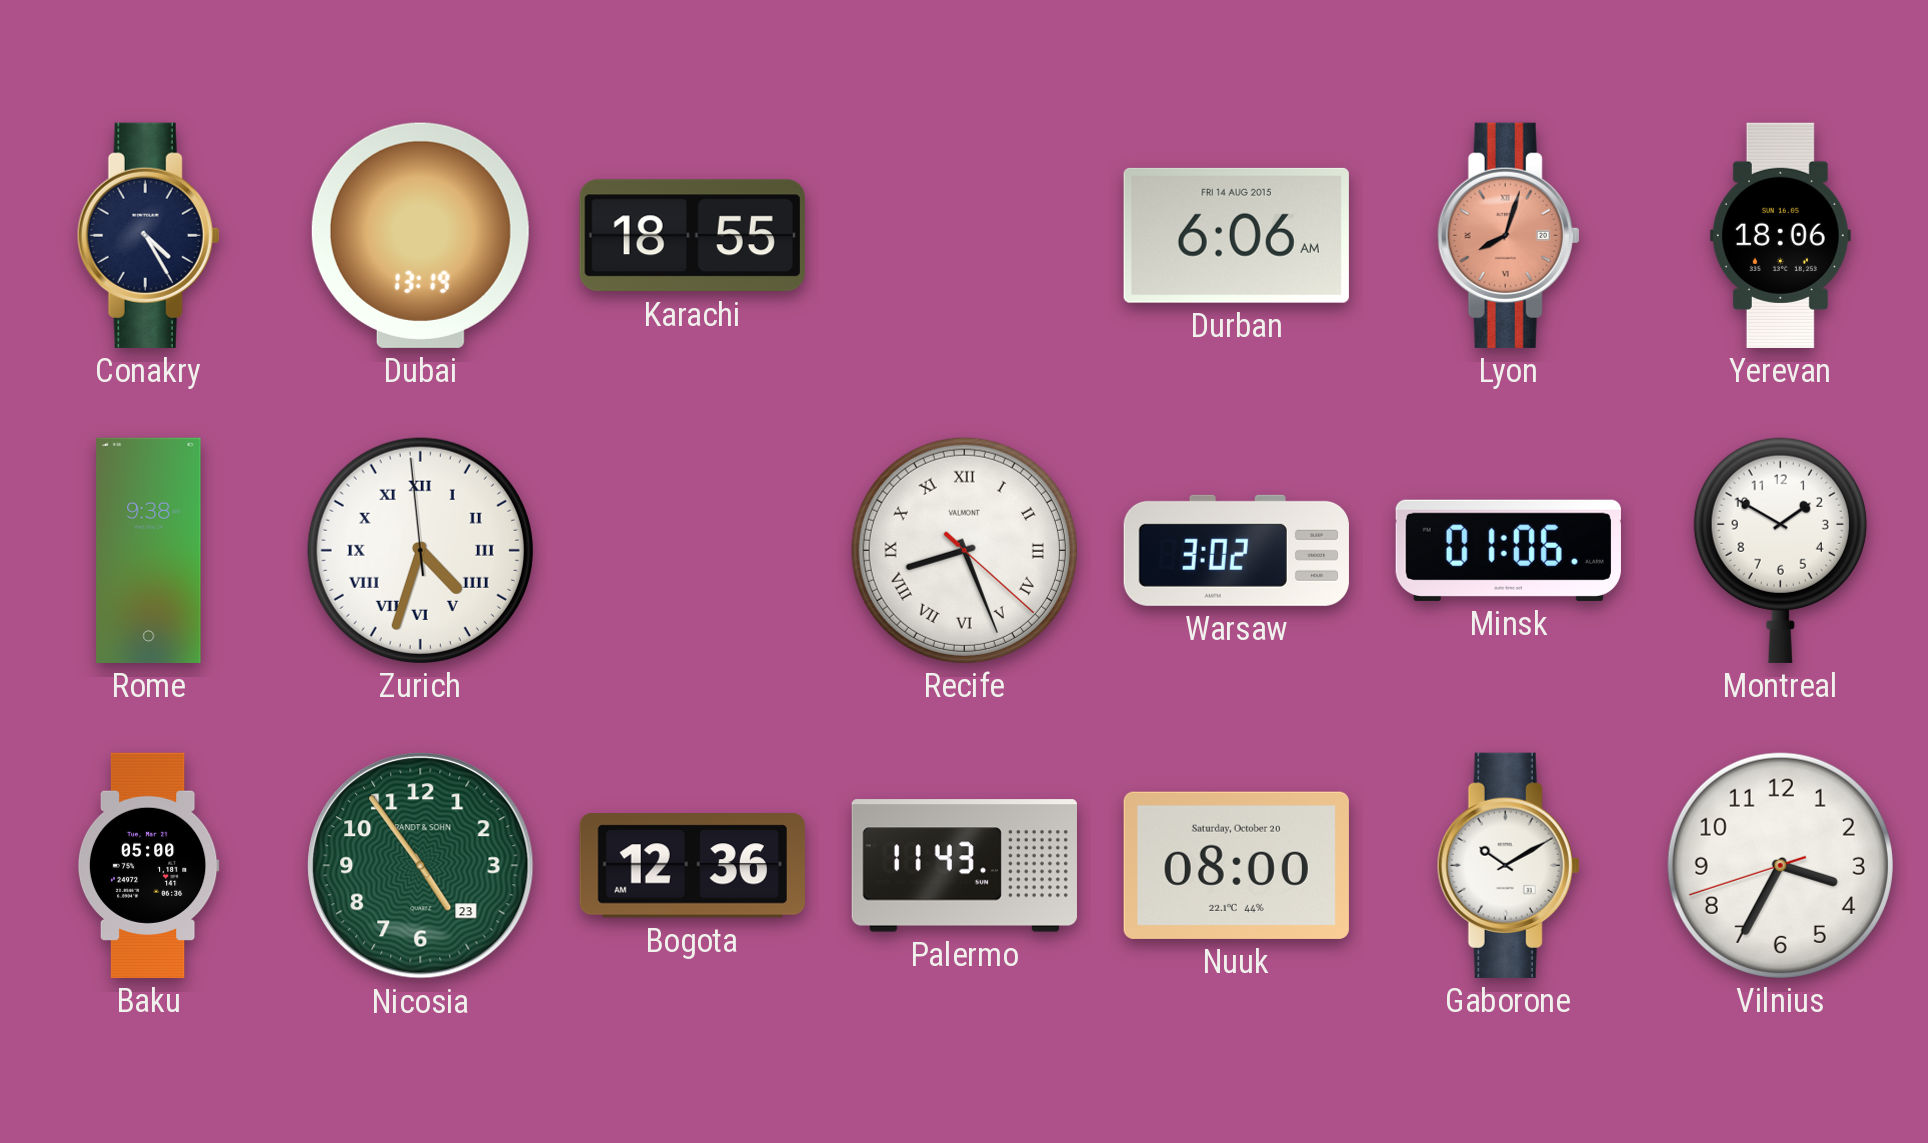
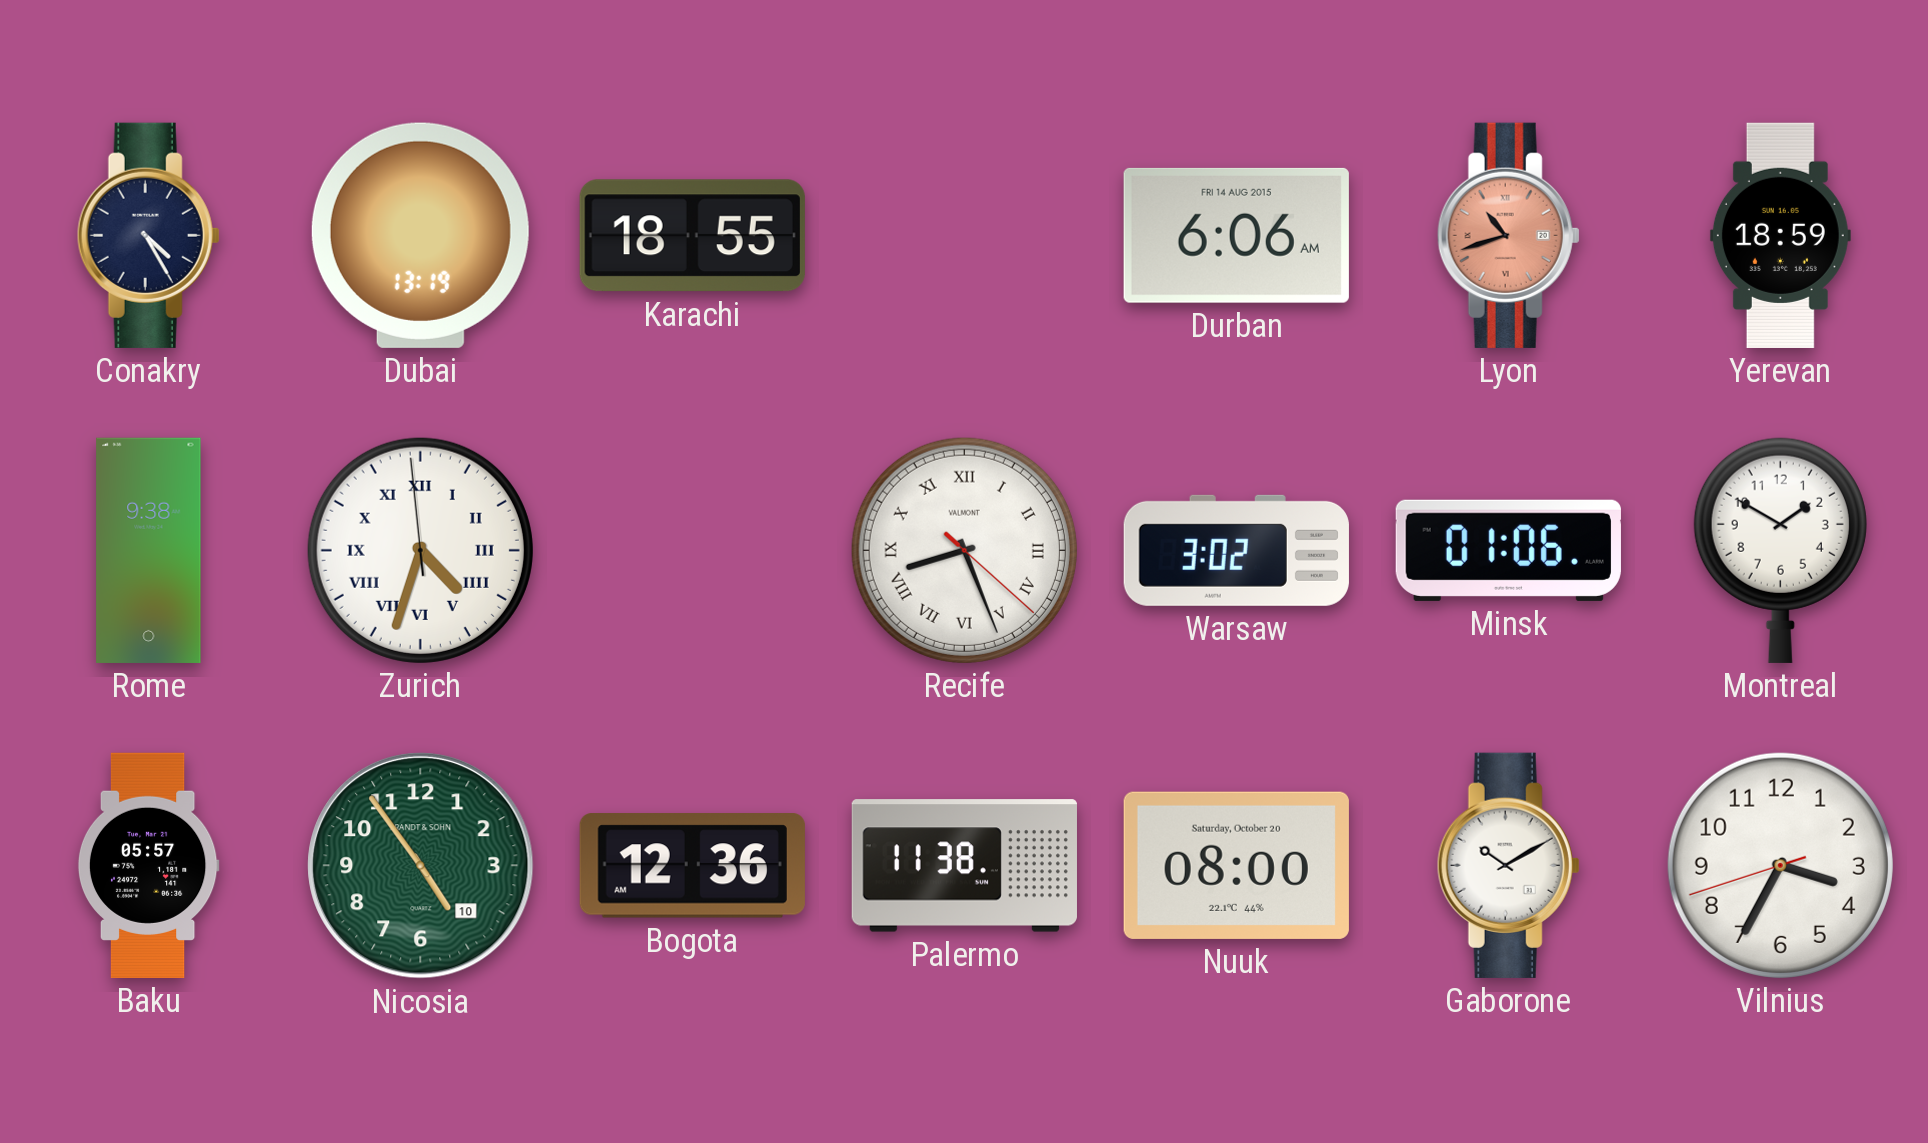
Lyon: 8:03 -> 10:42
Yerevan: 18:06 -> 18:59
Baku: 05:00 -> 05:57
Nicosia date: 23 -> 10
Palermo: 11:43 -> 11:38
